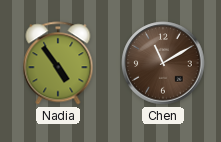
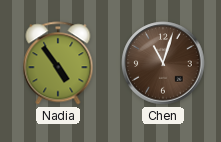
Chen: 11:10 -> 11:03
